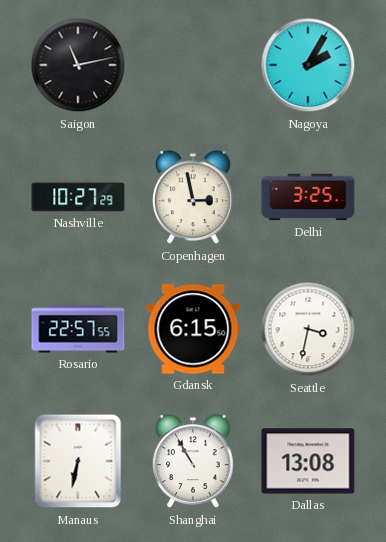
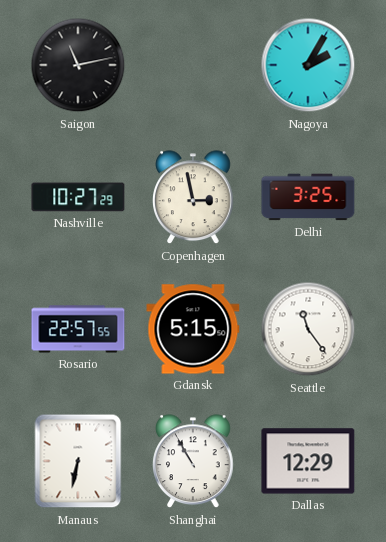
Gdansk: 6:15 -> 5:15
Seattle: 3:32 -> 11:24
Dallas: 13:08 -> 12:29
